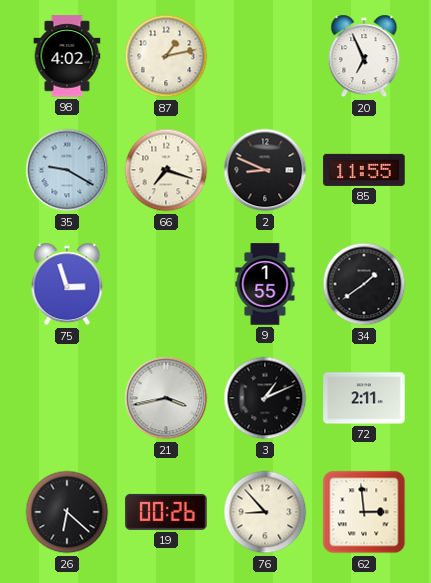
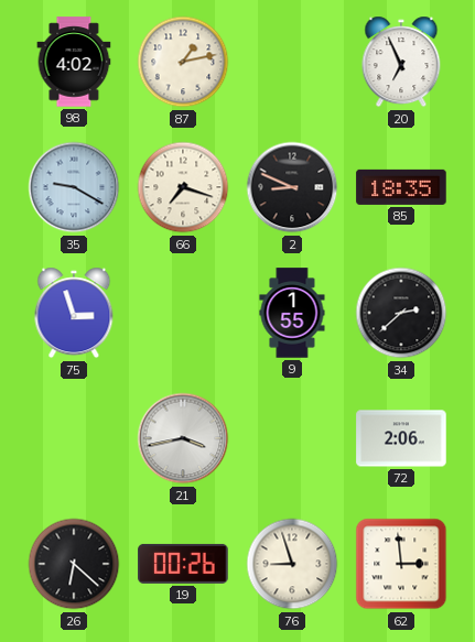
85: 11:55 -> 18:35
34: 1:39 -> 2:38
3: 1:11 -> none
72: 2:11 -> 2:06
76: 8:53 -> 8:57
